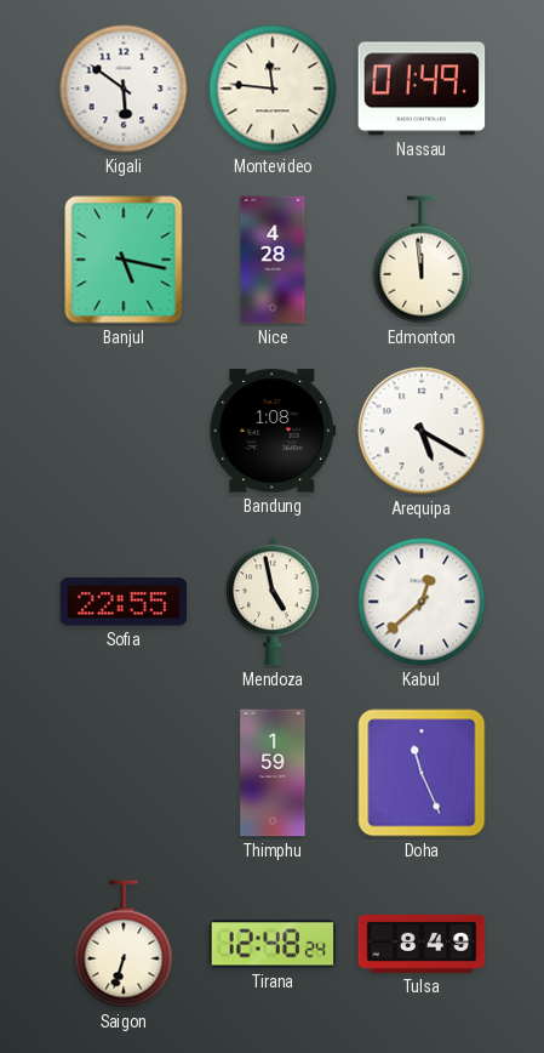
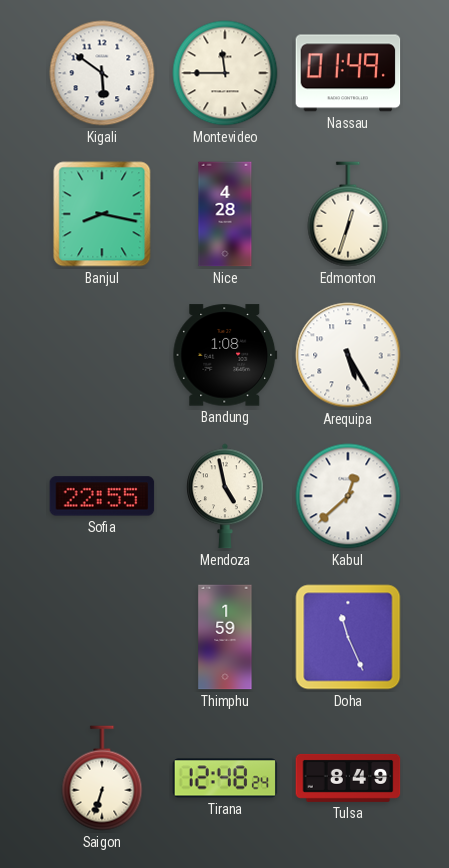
Montevideo: 11:46 -> 11:45
Banjul: 5:17 -> 8:17
Edmonton: 11:59 -> 12:33
Arequipa: 5:20 -> 5:25
